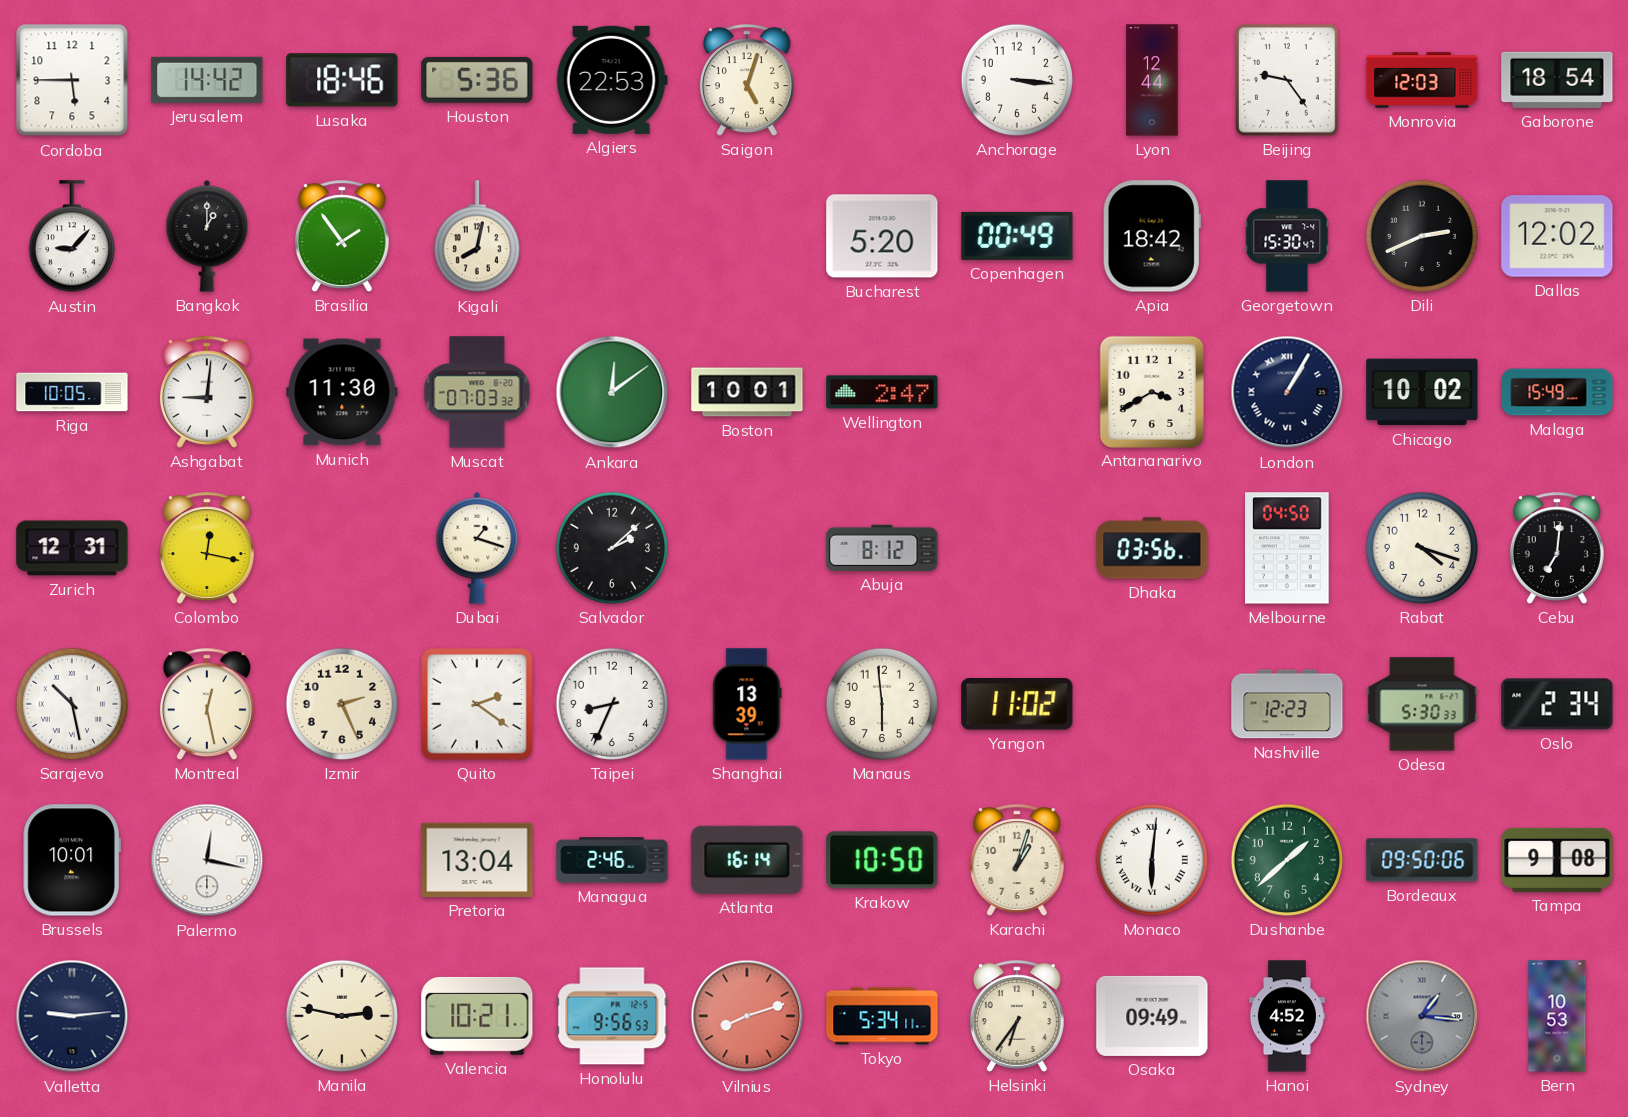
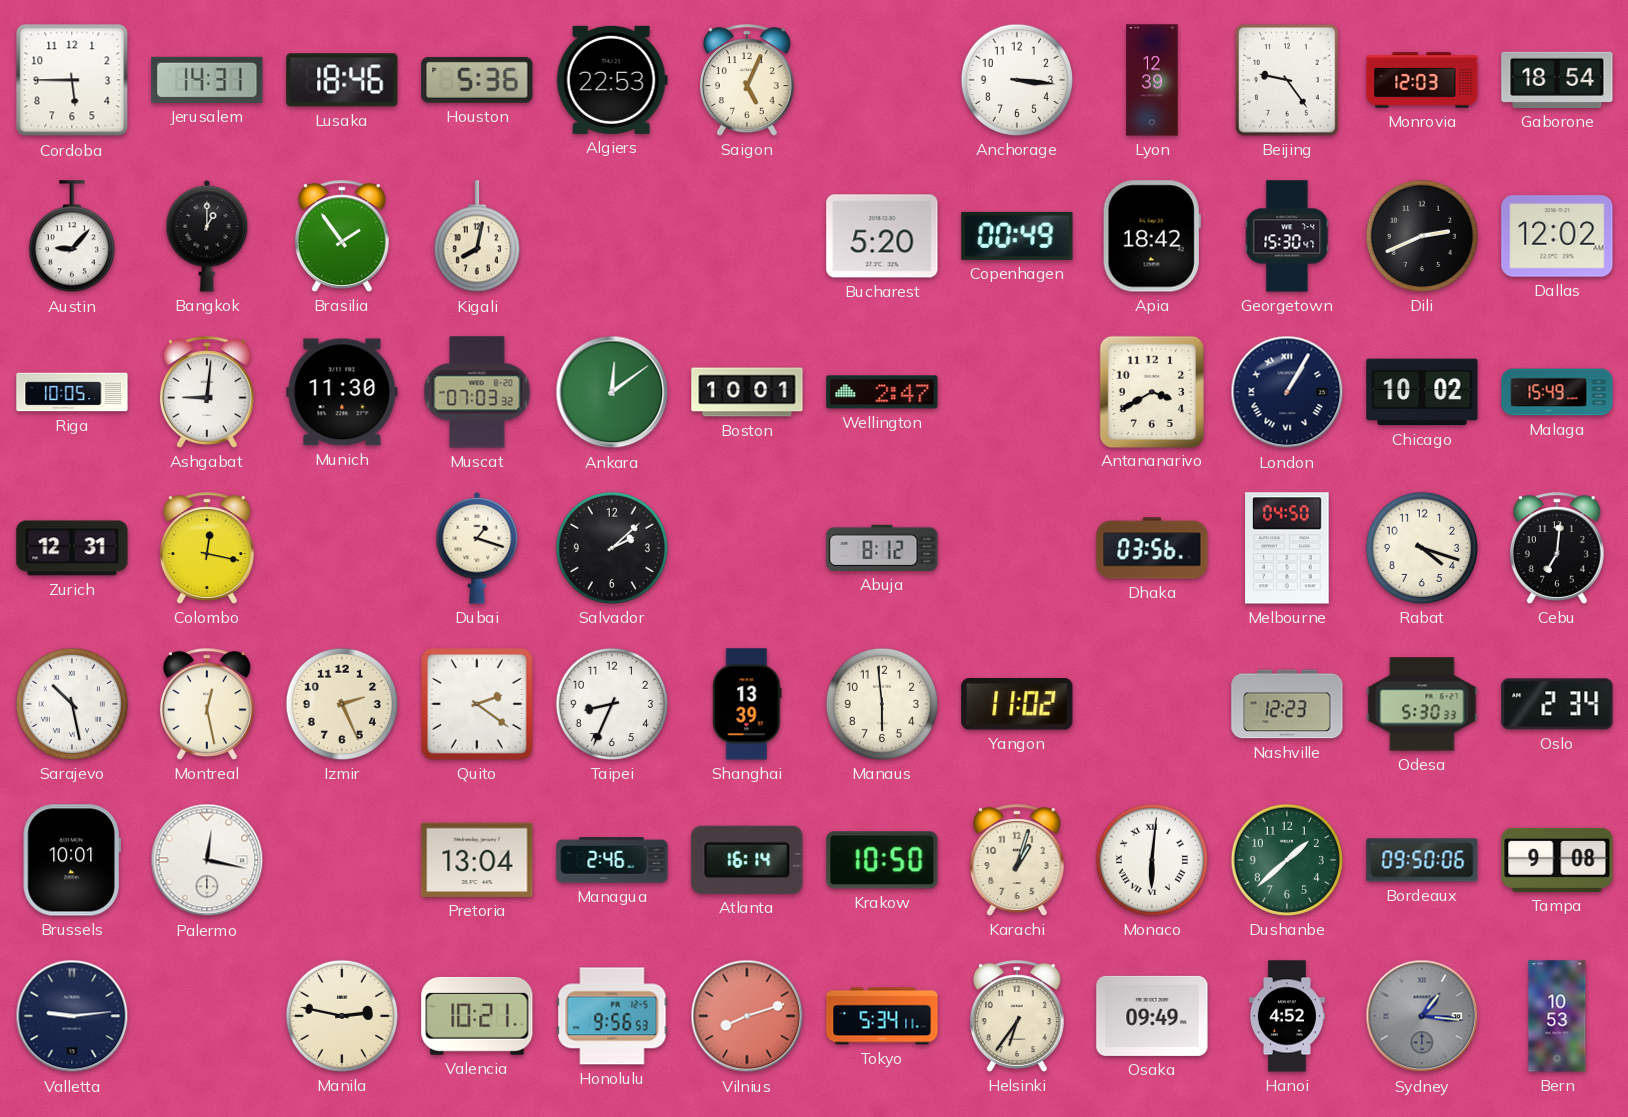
Jerusalem: 14:42 -> 14:31
Saigon: 5:03 -> 5:04
Lyon: 12:44 -> 12:39
